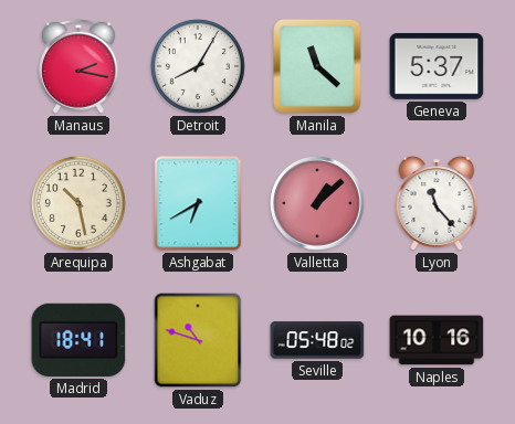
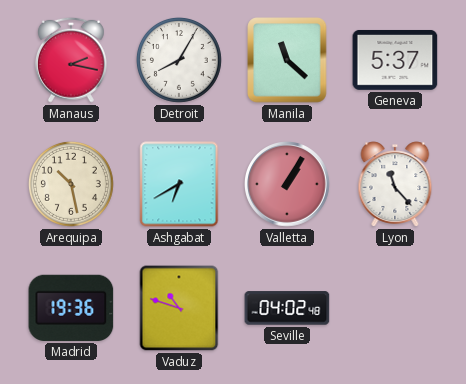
Valletta: 1:08 -> 1:05
Madrid: 18:41 -> 19:36
Seville: 05:48 -> 04:02
Naples: 10:16 -> none
